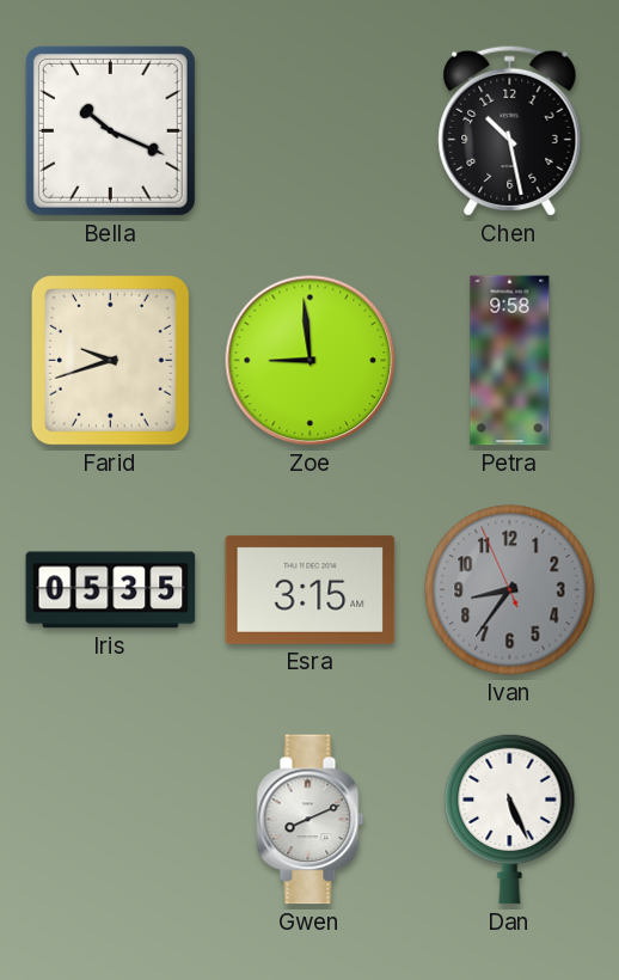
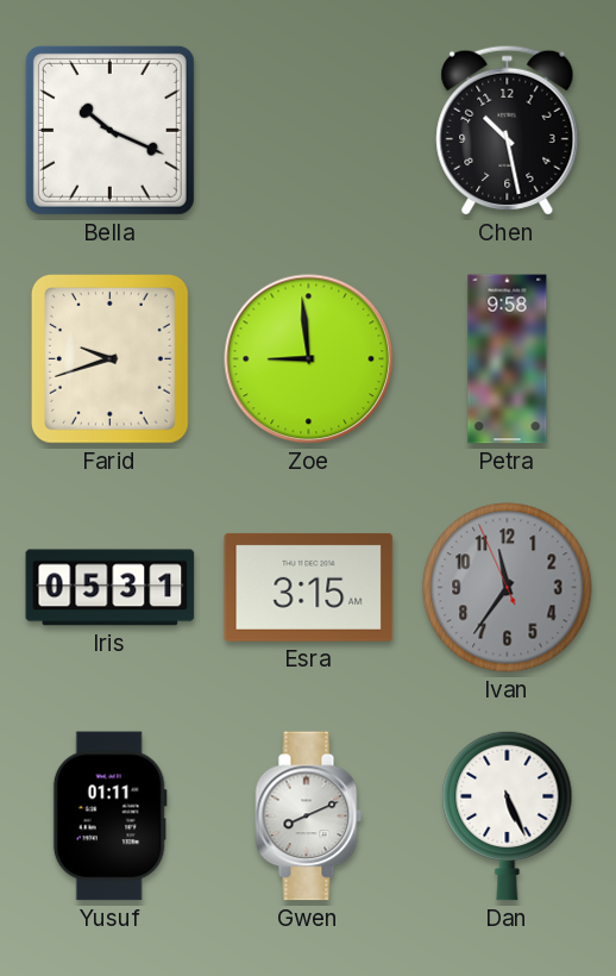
Iris: 05:35 -> 05:31
Ivan: 8:35 -> 11:35
Yusuf: none -> 01:11
